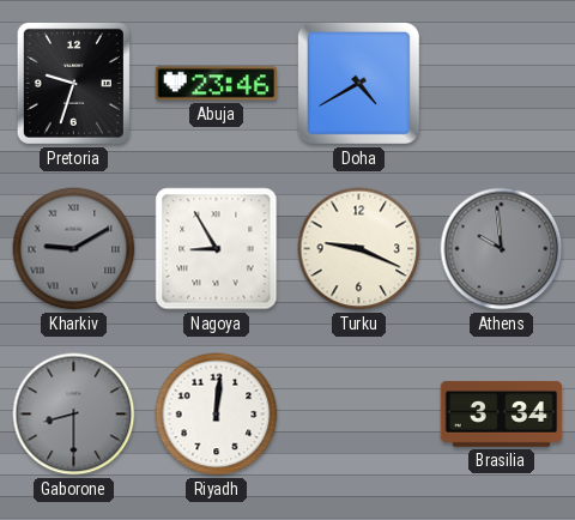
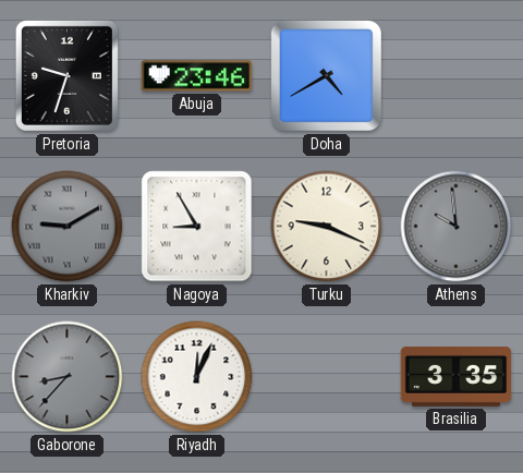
Gaborone: 8:30 -> 8:37
Riyadh: 12:01 -> 12:04
Brasilia: 3:34 -> 3:35
